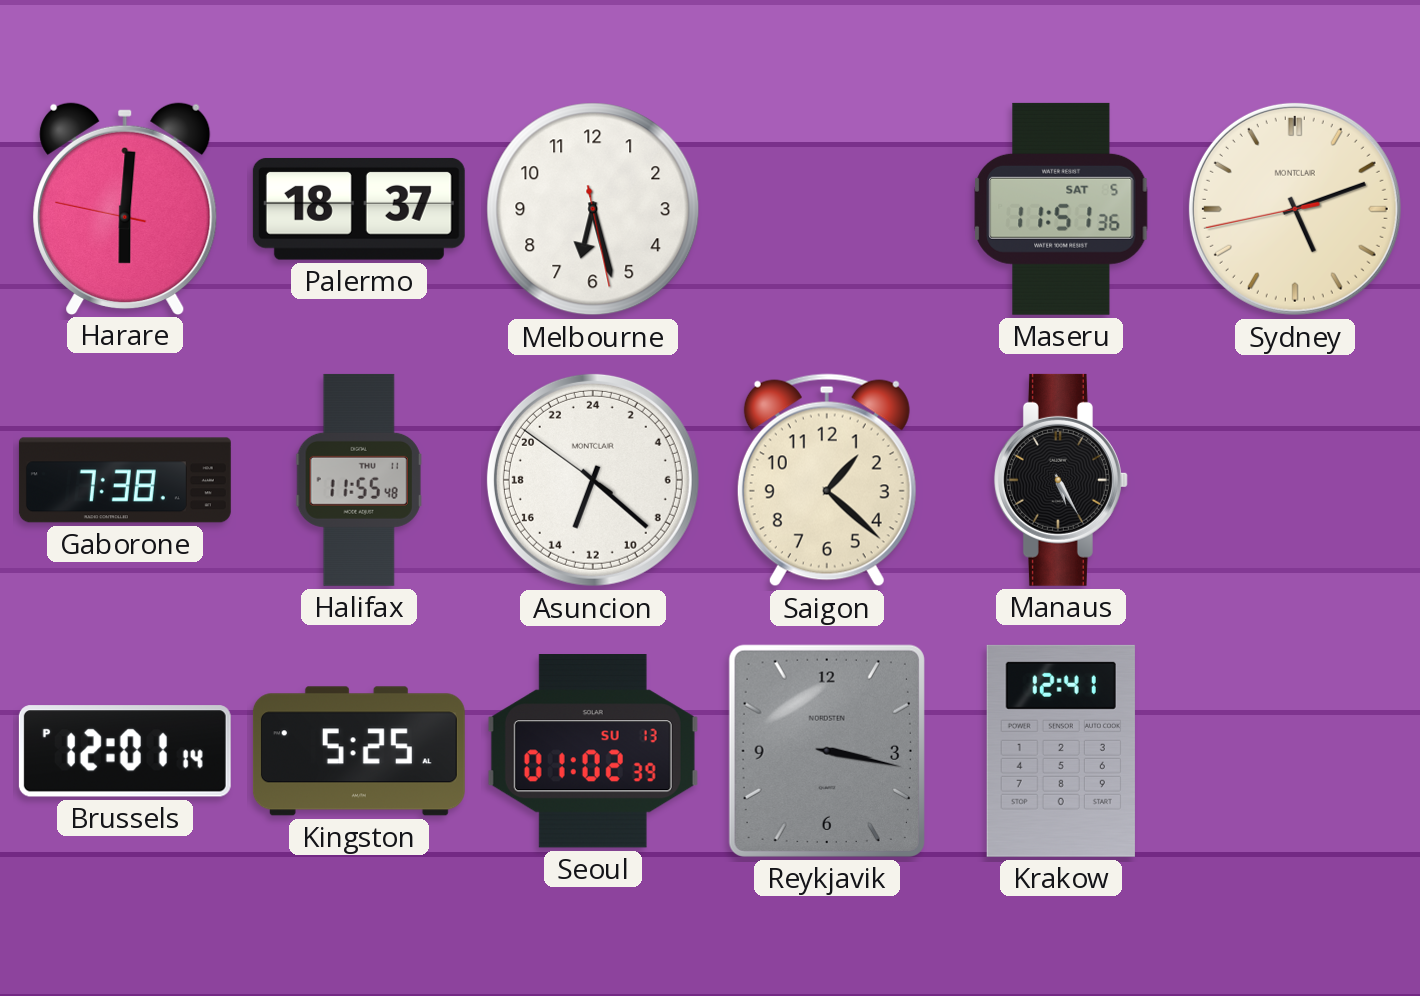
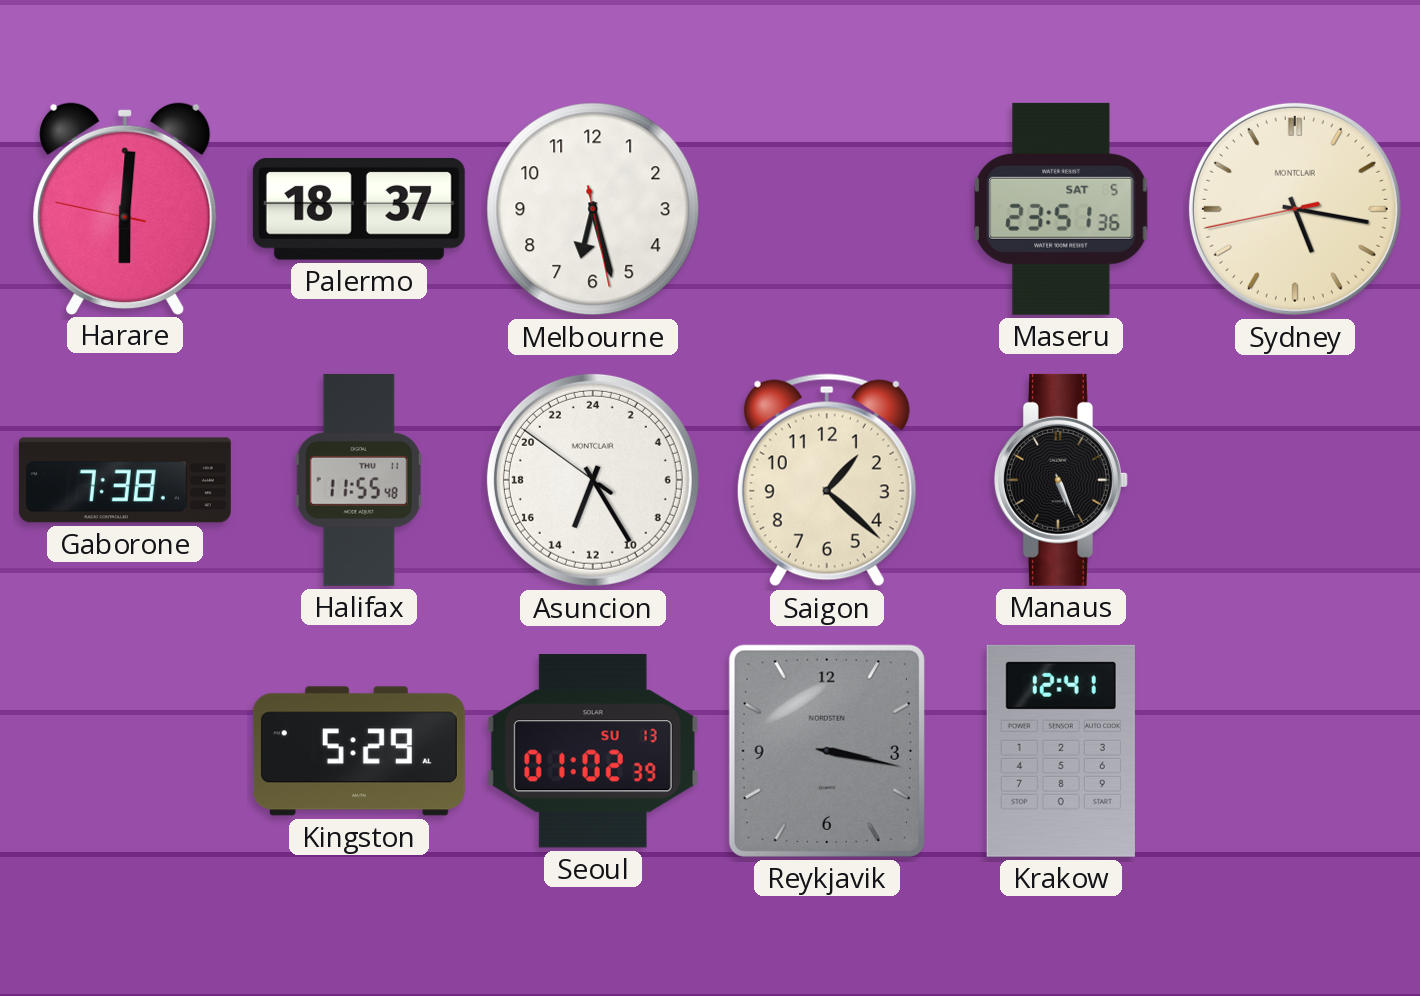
Maseru: 11:51 -> 23:51
Sydney: 5:11 -> 5:16
Asuncion: 13:21 -> 13:24
Manaus: 5:25 -> 5:26
Brussels: 12:01 -> none
Kingston: 5:25 -> 5:29
